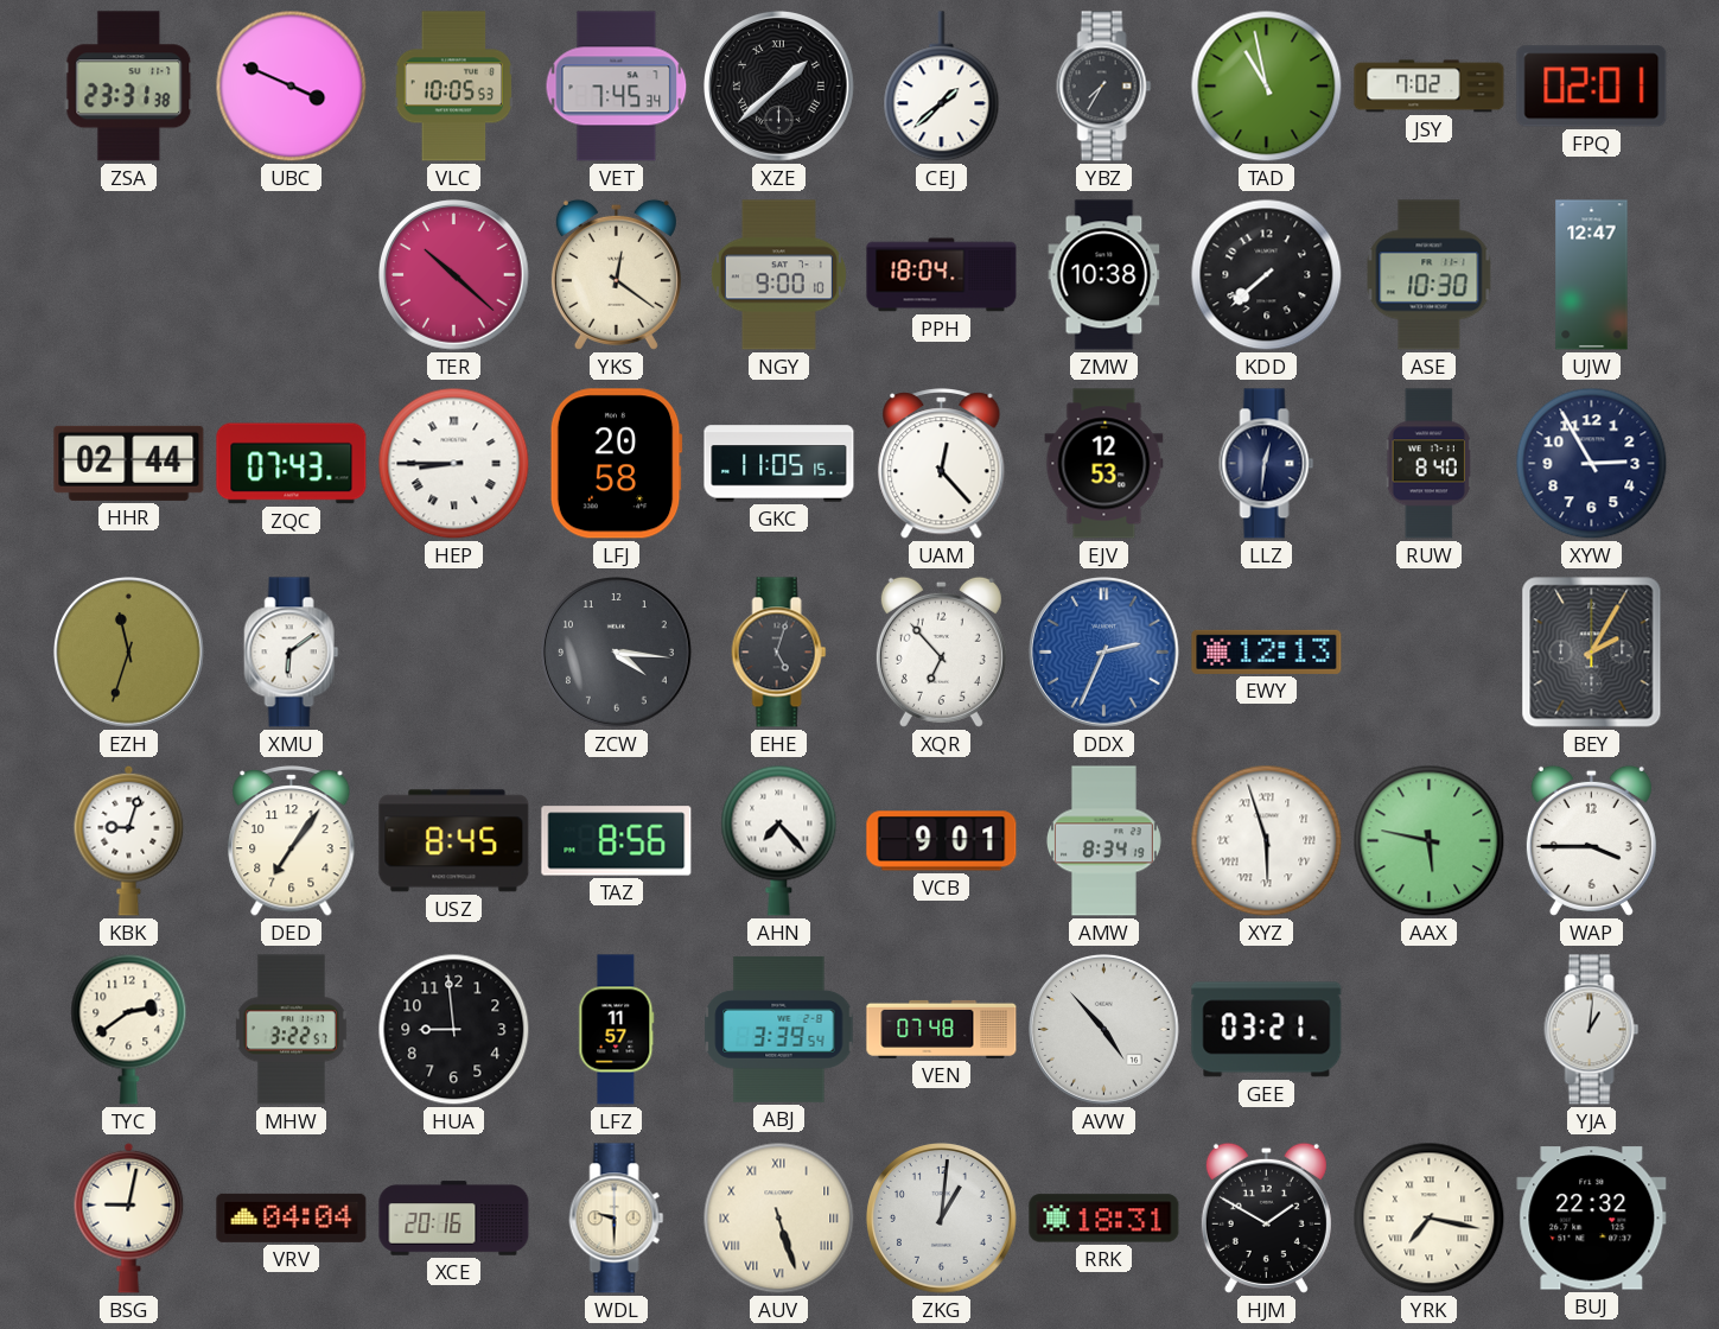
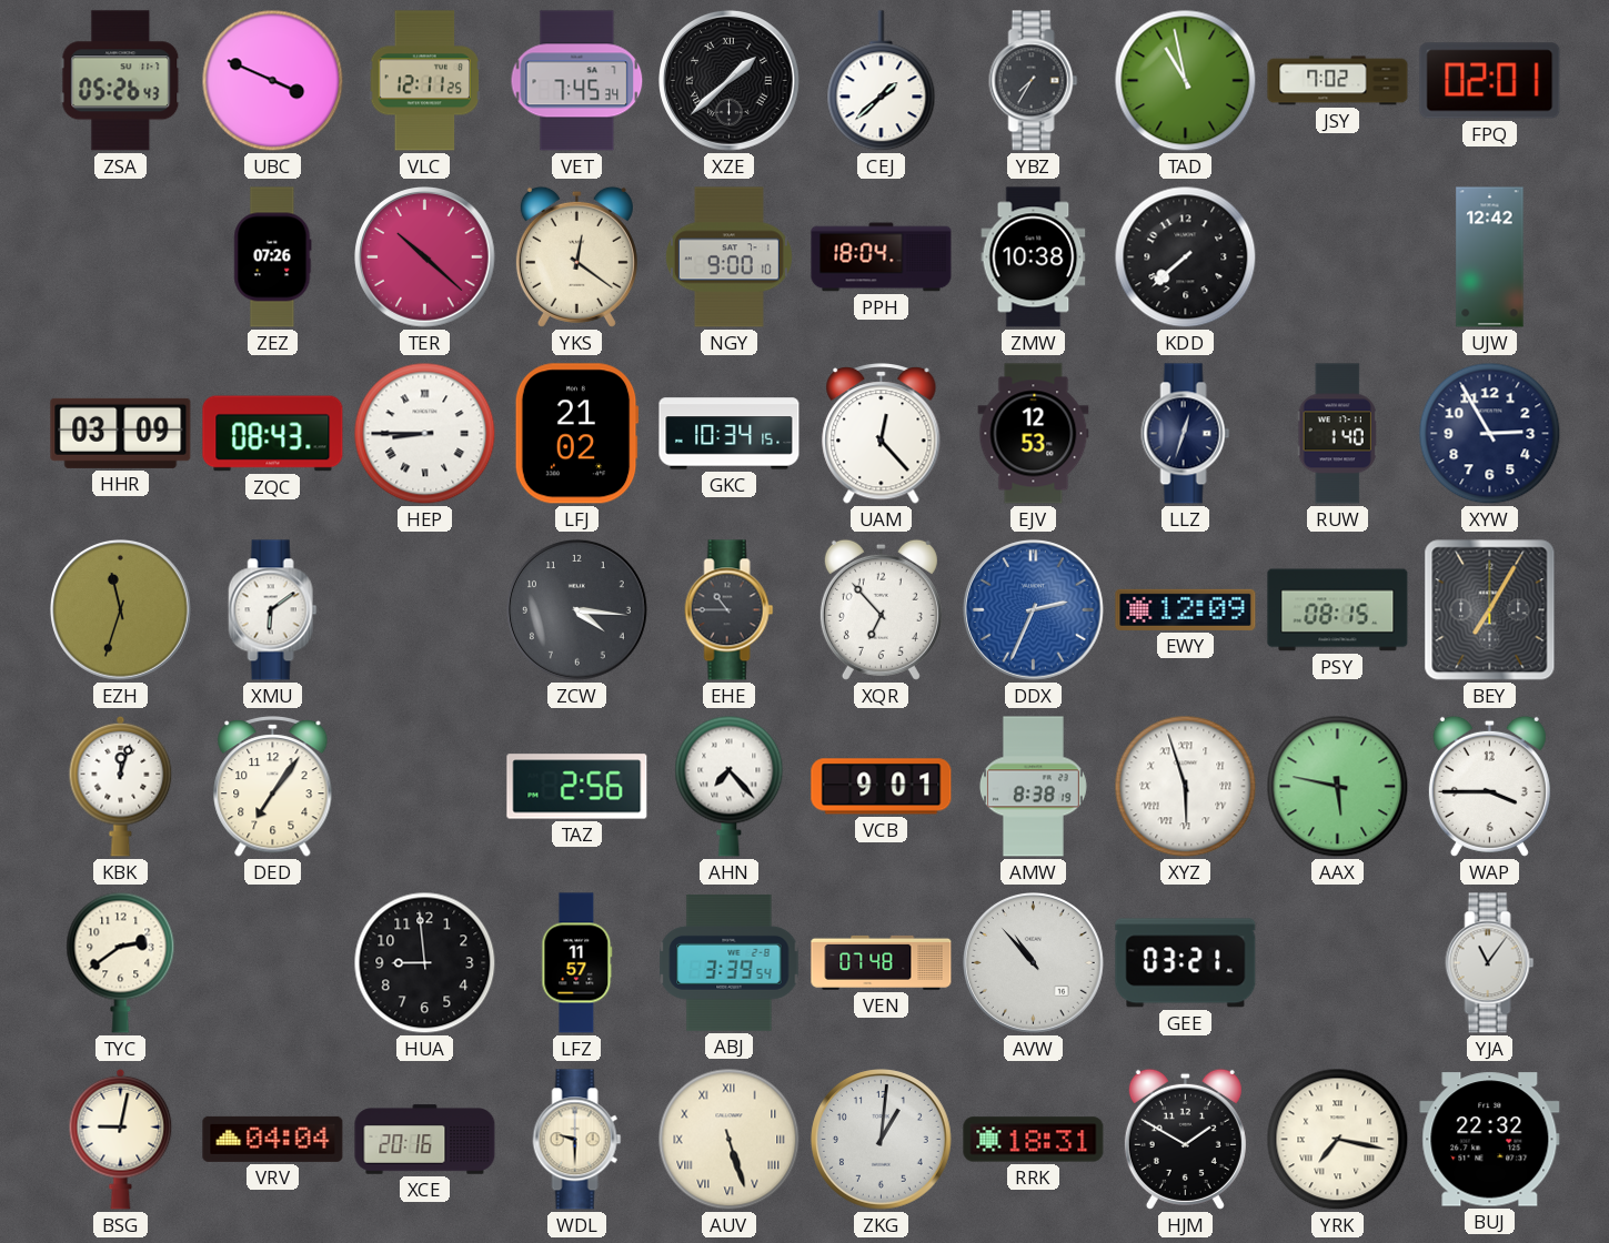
ZSA: 23:31 -> 05:26
VLC: 10:05 -> 12:11
ZEZ: none -> 07:26
ASE: 10:30 -> none
UJW: 12:47 -> 12:42
HHR: 02:44 -> 03:09
ZQC: 07:43 -> 08:43
LFJ: 20:58 -> 21:02
GKC: 11:05 -> 10:34
LLZ: 12:31 -> 12:33
RUW: 8:40 -> 1:40
EHE: 5:03 -> 10:45
EWY: 12:13 -> 12:09
PSY: none -> 08:15
BEY: 2:05 -> 7:05
KBK: 9:03 -> 12:03
USZ: 8:45 -> none
TAZ: 8:56 -> 2:56
AMW: 8:34 -> 8:38
MHW: 3:22 -> none
AVW: 4:53 -> 10:53
YJA: 1:01 -> 11:06
